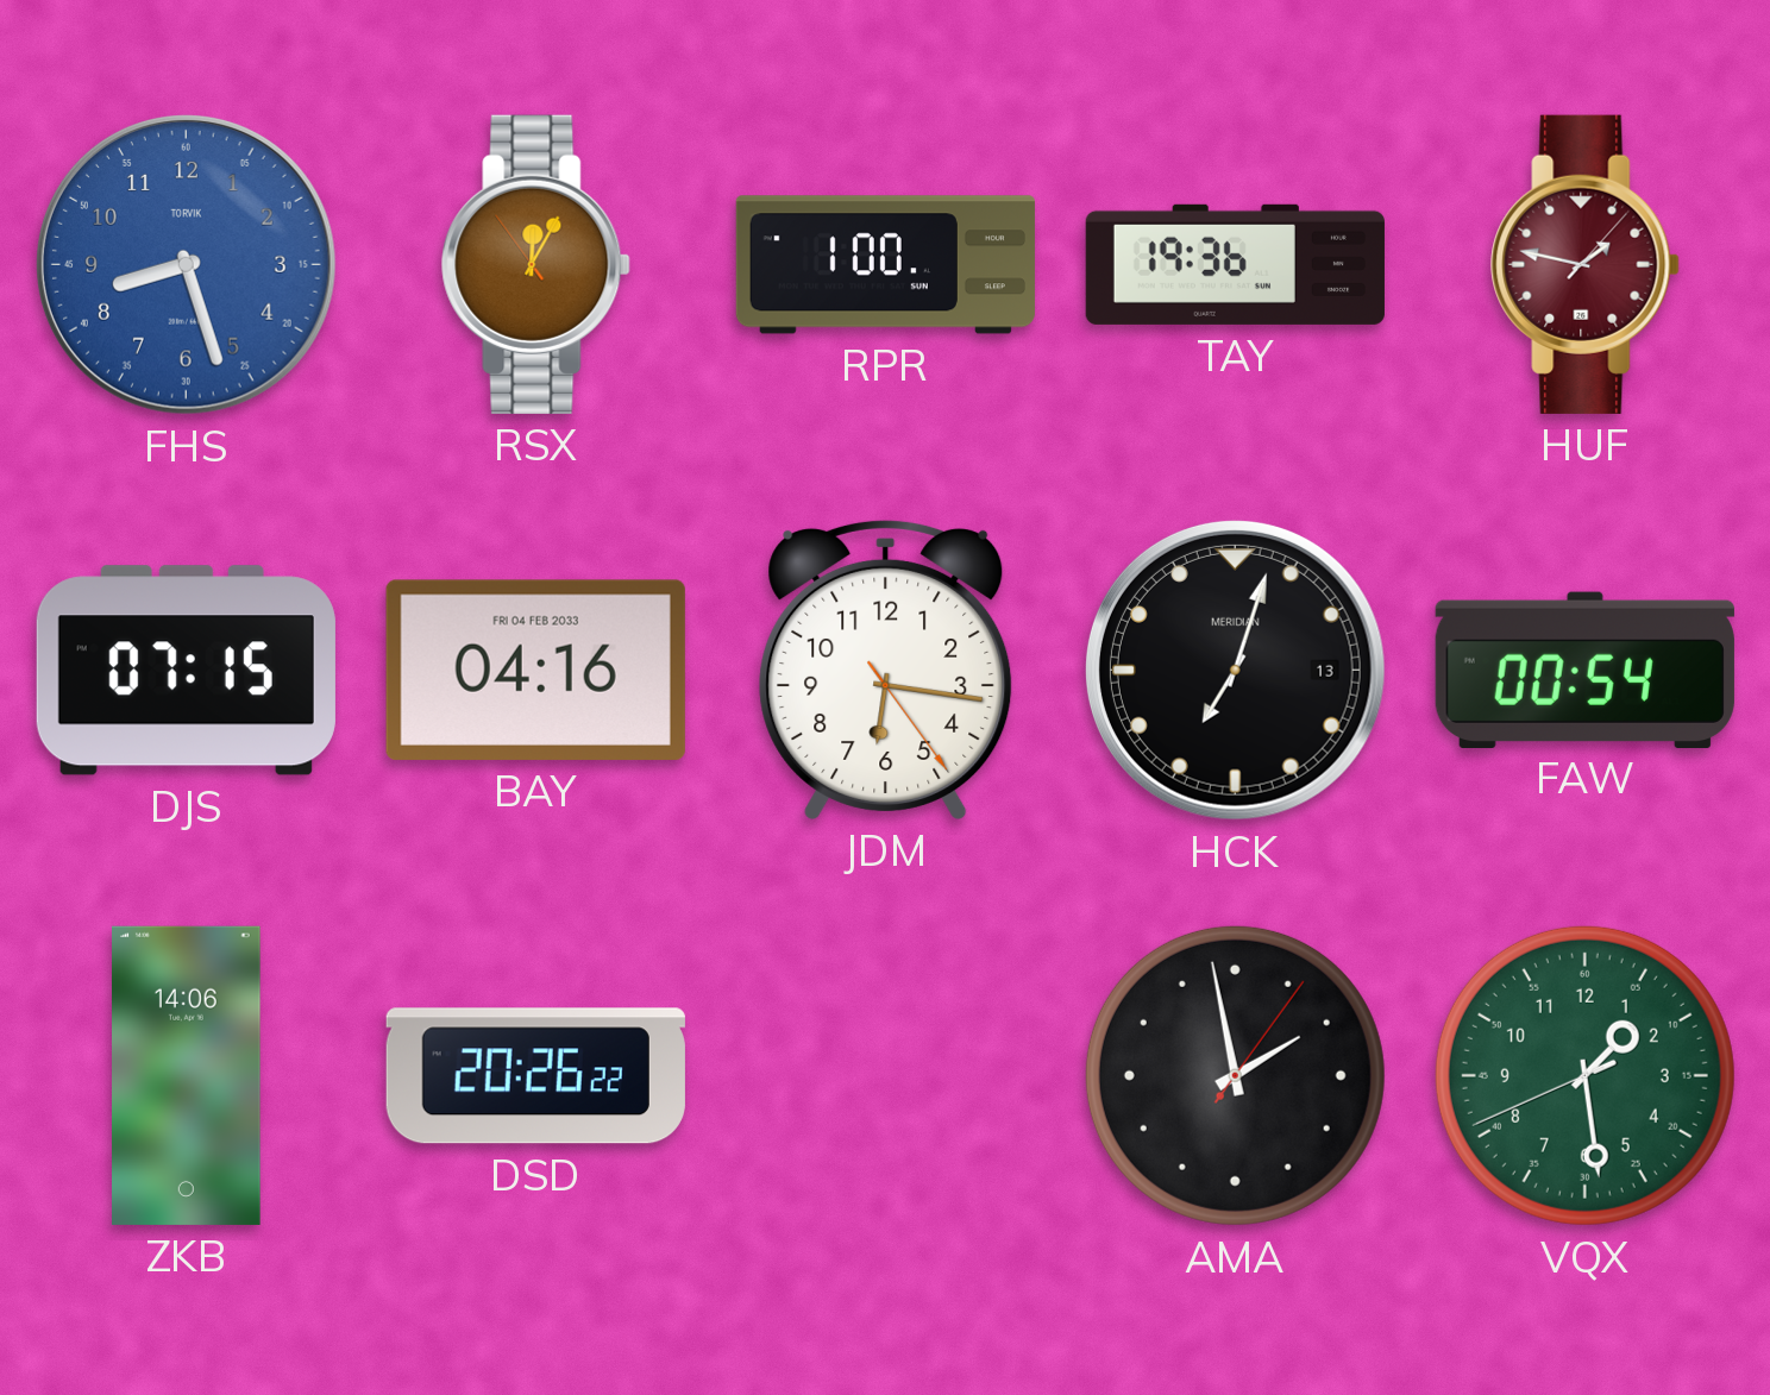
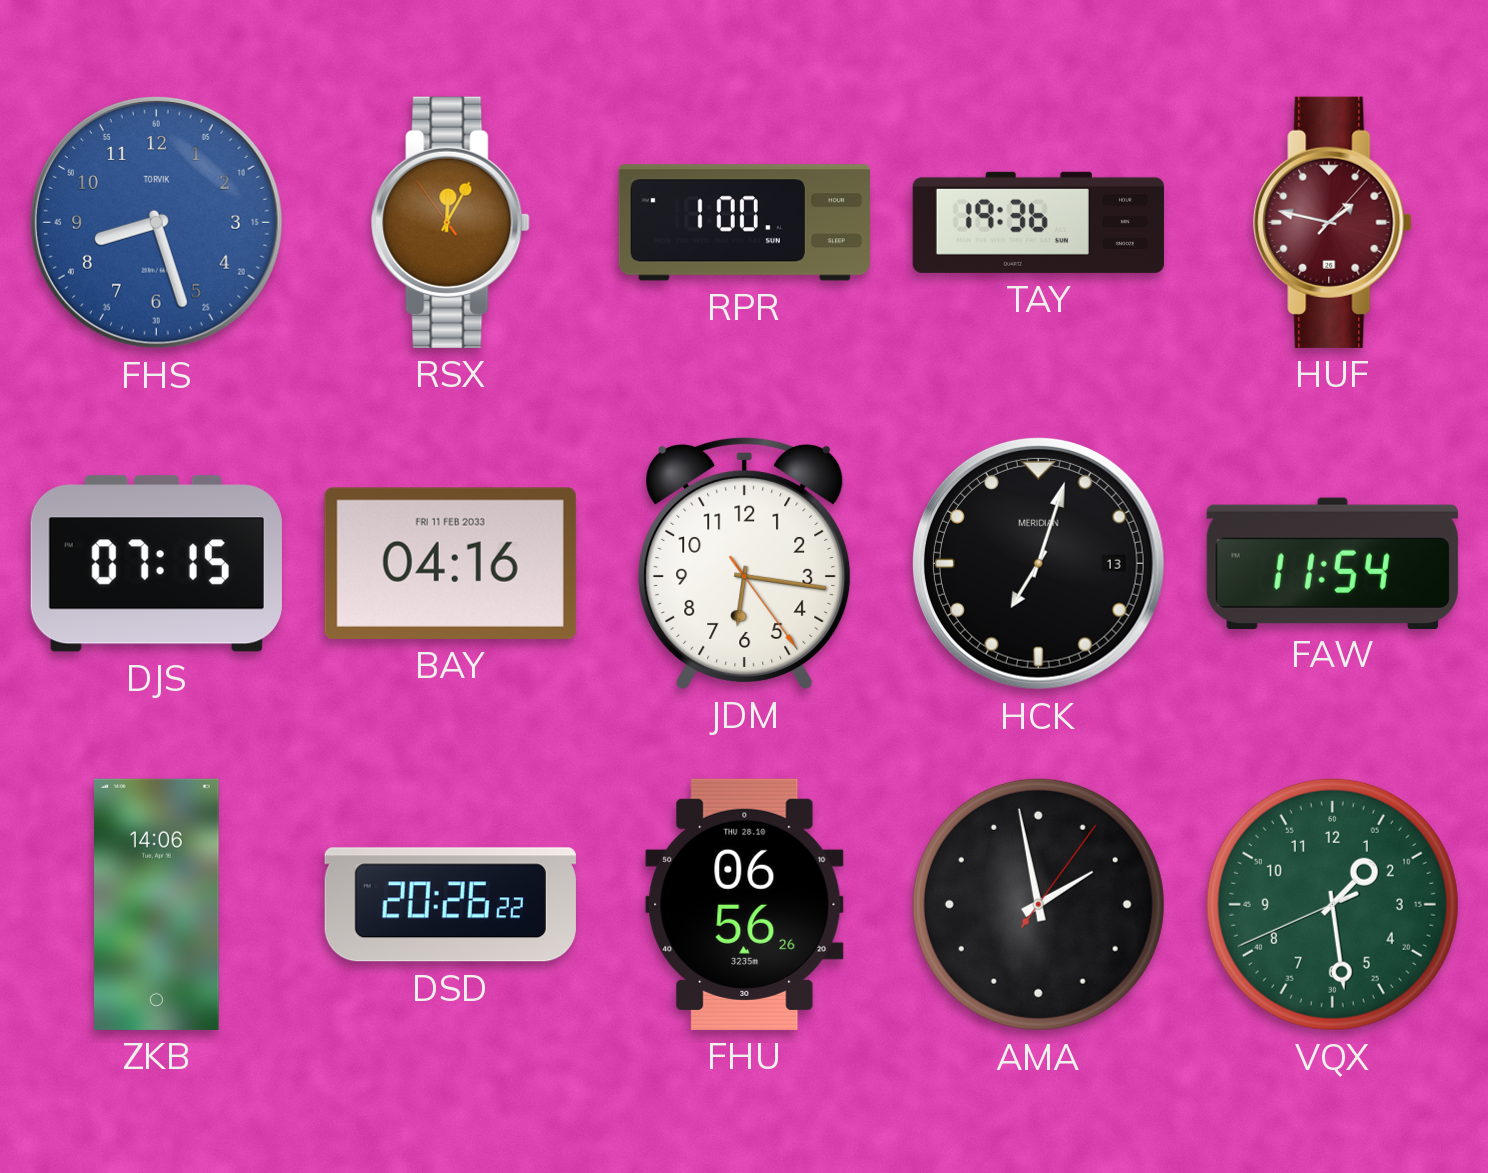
BAY date: FRI 04 FEB 2033 -> FRI 11 FEB 2033
FAW: 00:54 -> 11:54
FHU: none -> 06:56
